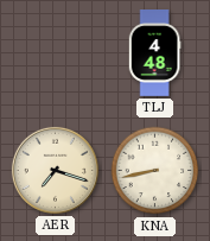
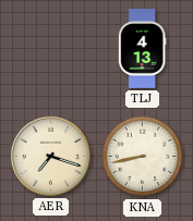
TLJ: 4:48 -> 4:13
